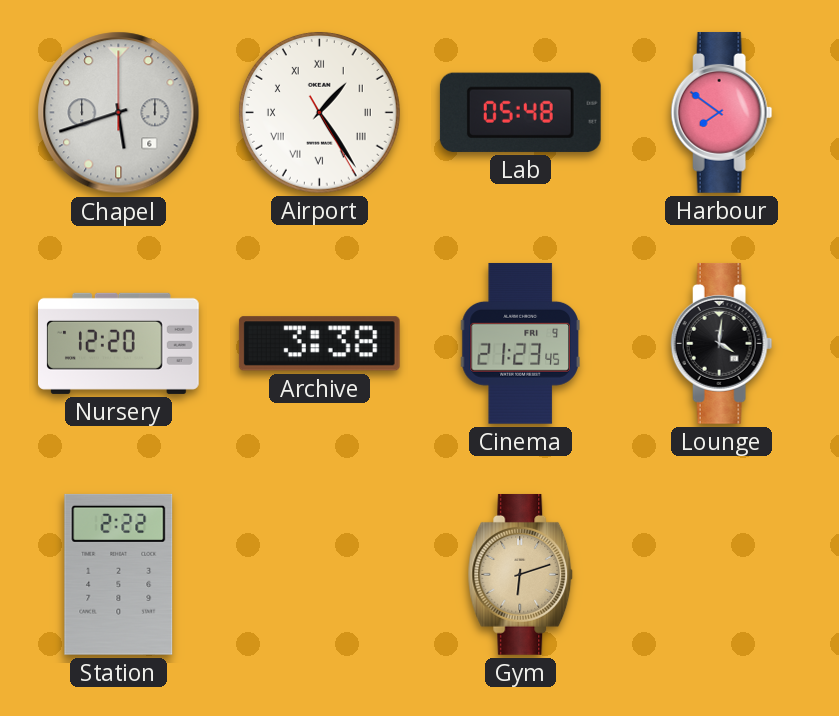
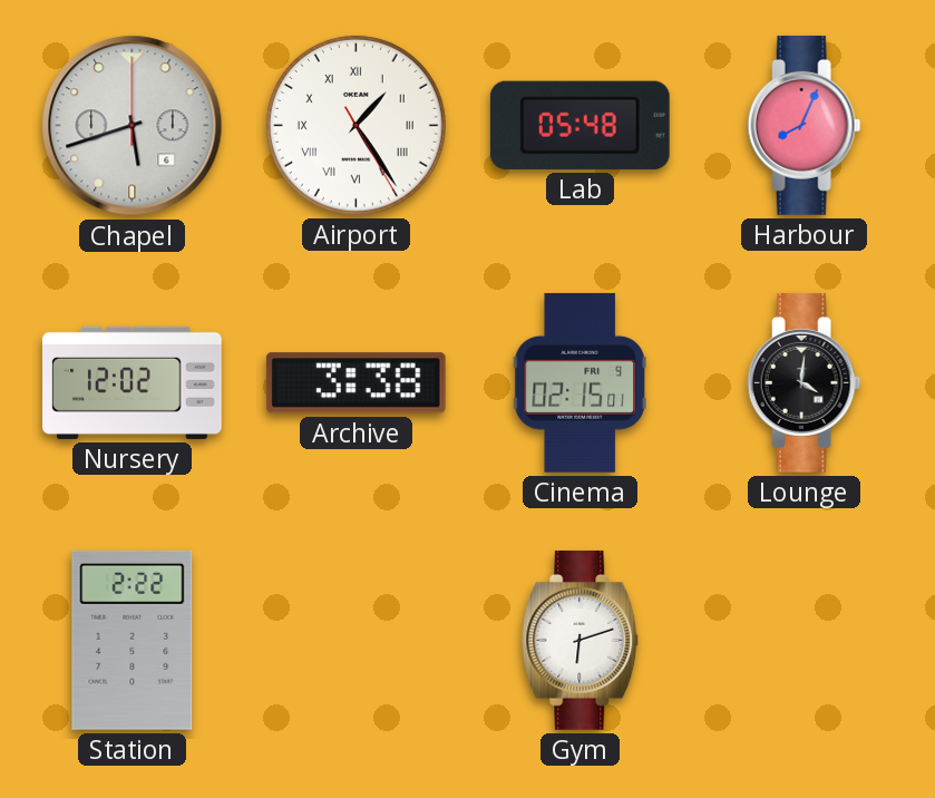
Harbour: 7:51 -> 8:04
Nursery: 12:20 -> 12:02
Cinema: 21:23 -> 02:15
Gym dial: champagne -> white
